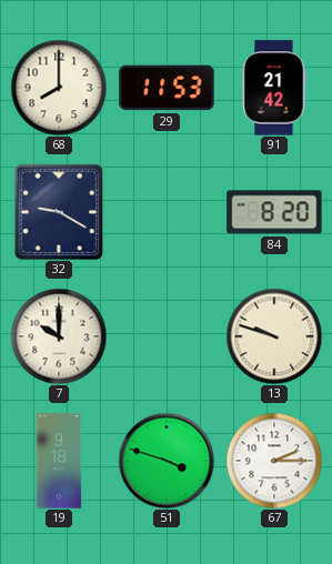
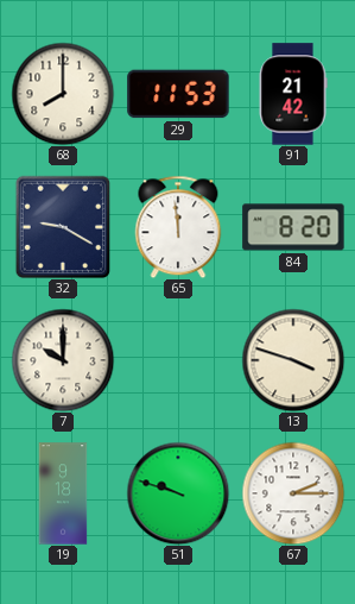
65: none -> 11:59
13: 9:48 -> 3:48
51: 3:48 -> 9:48
